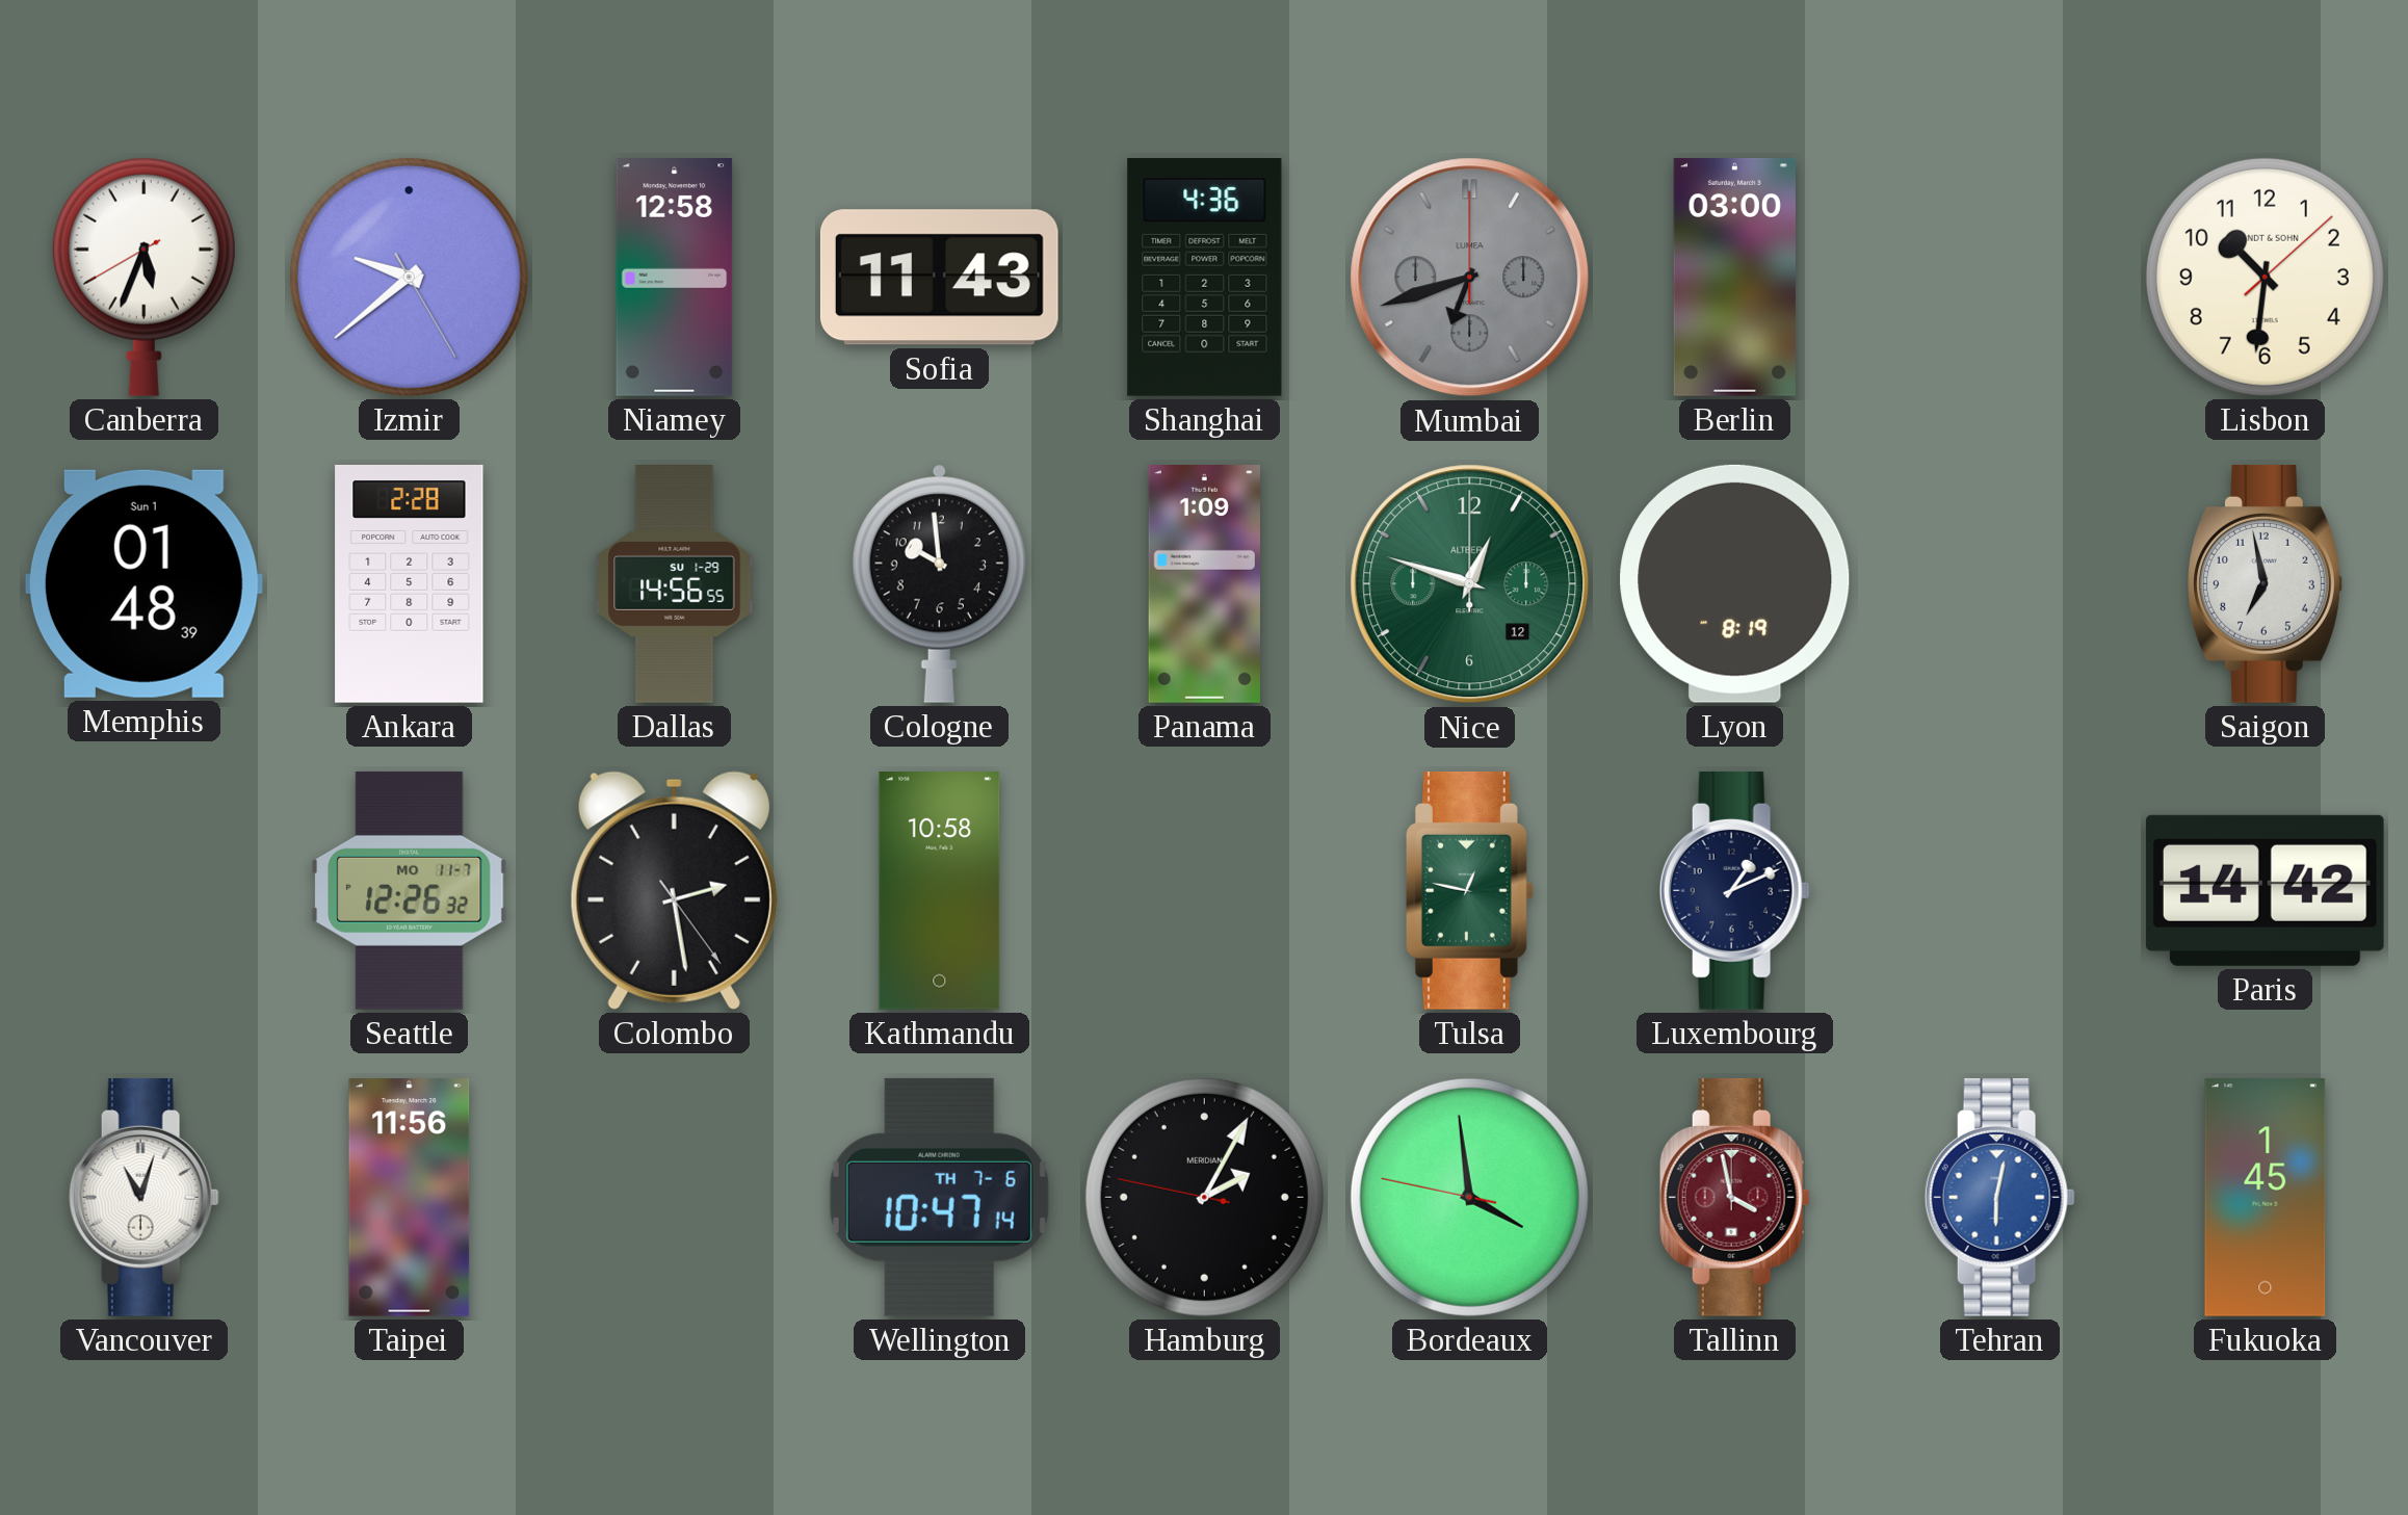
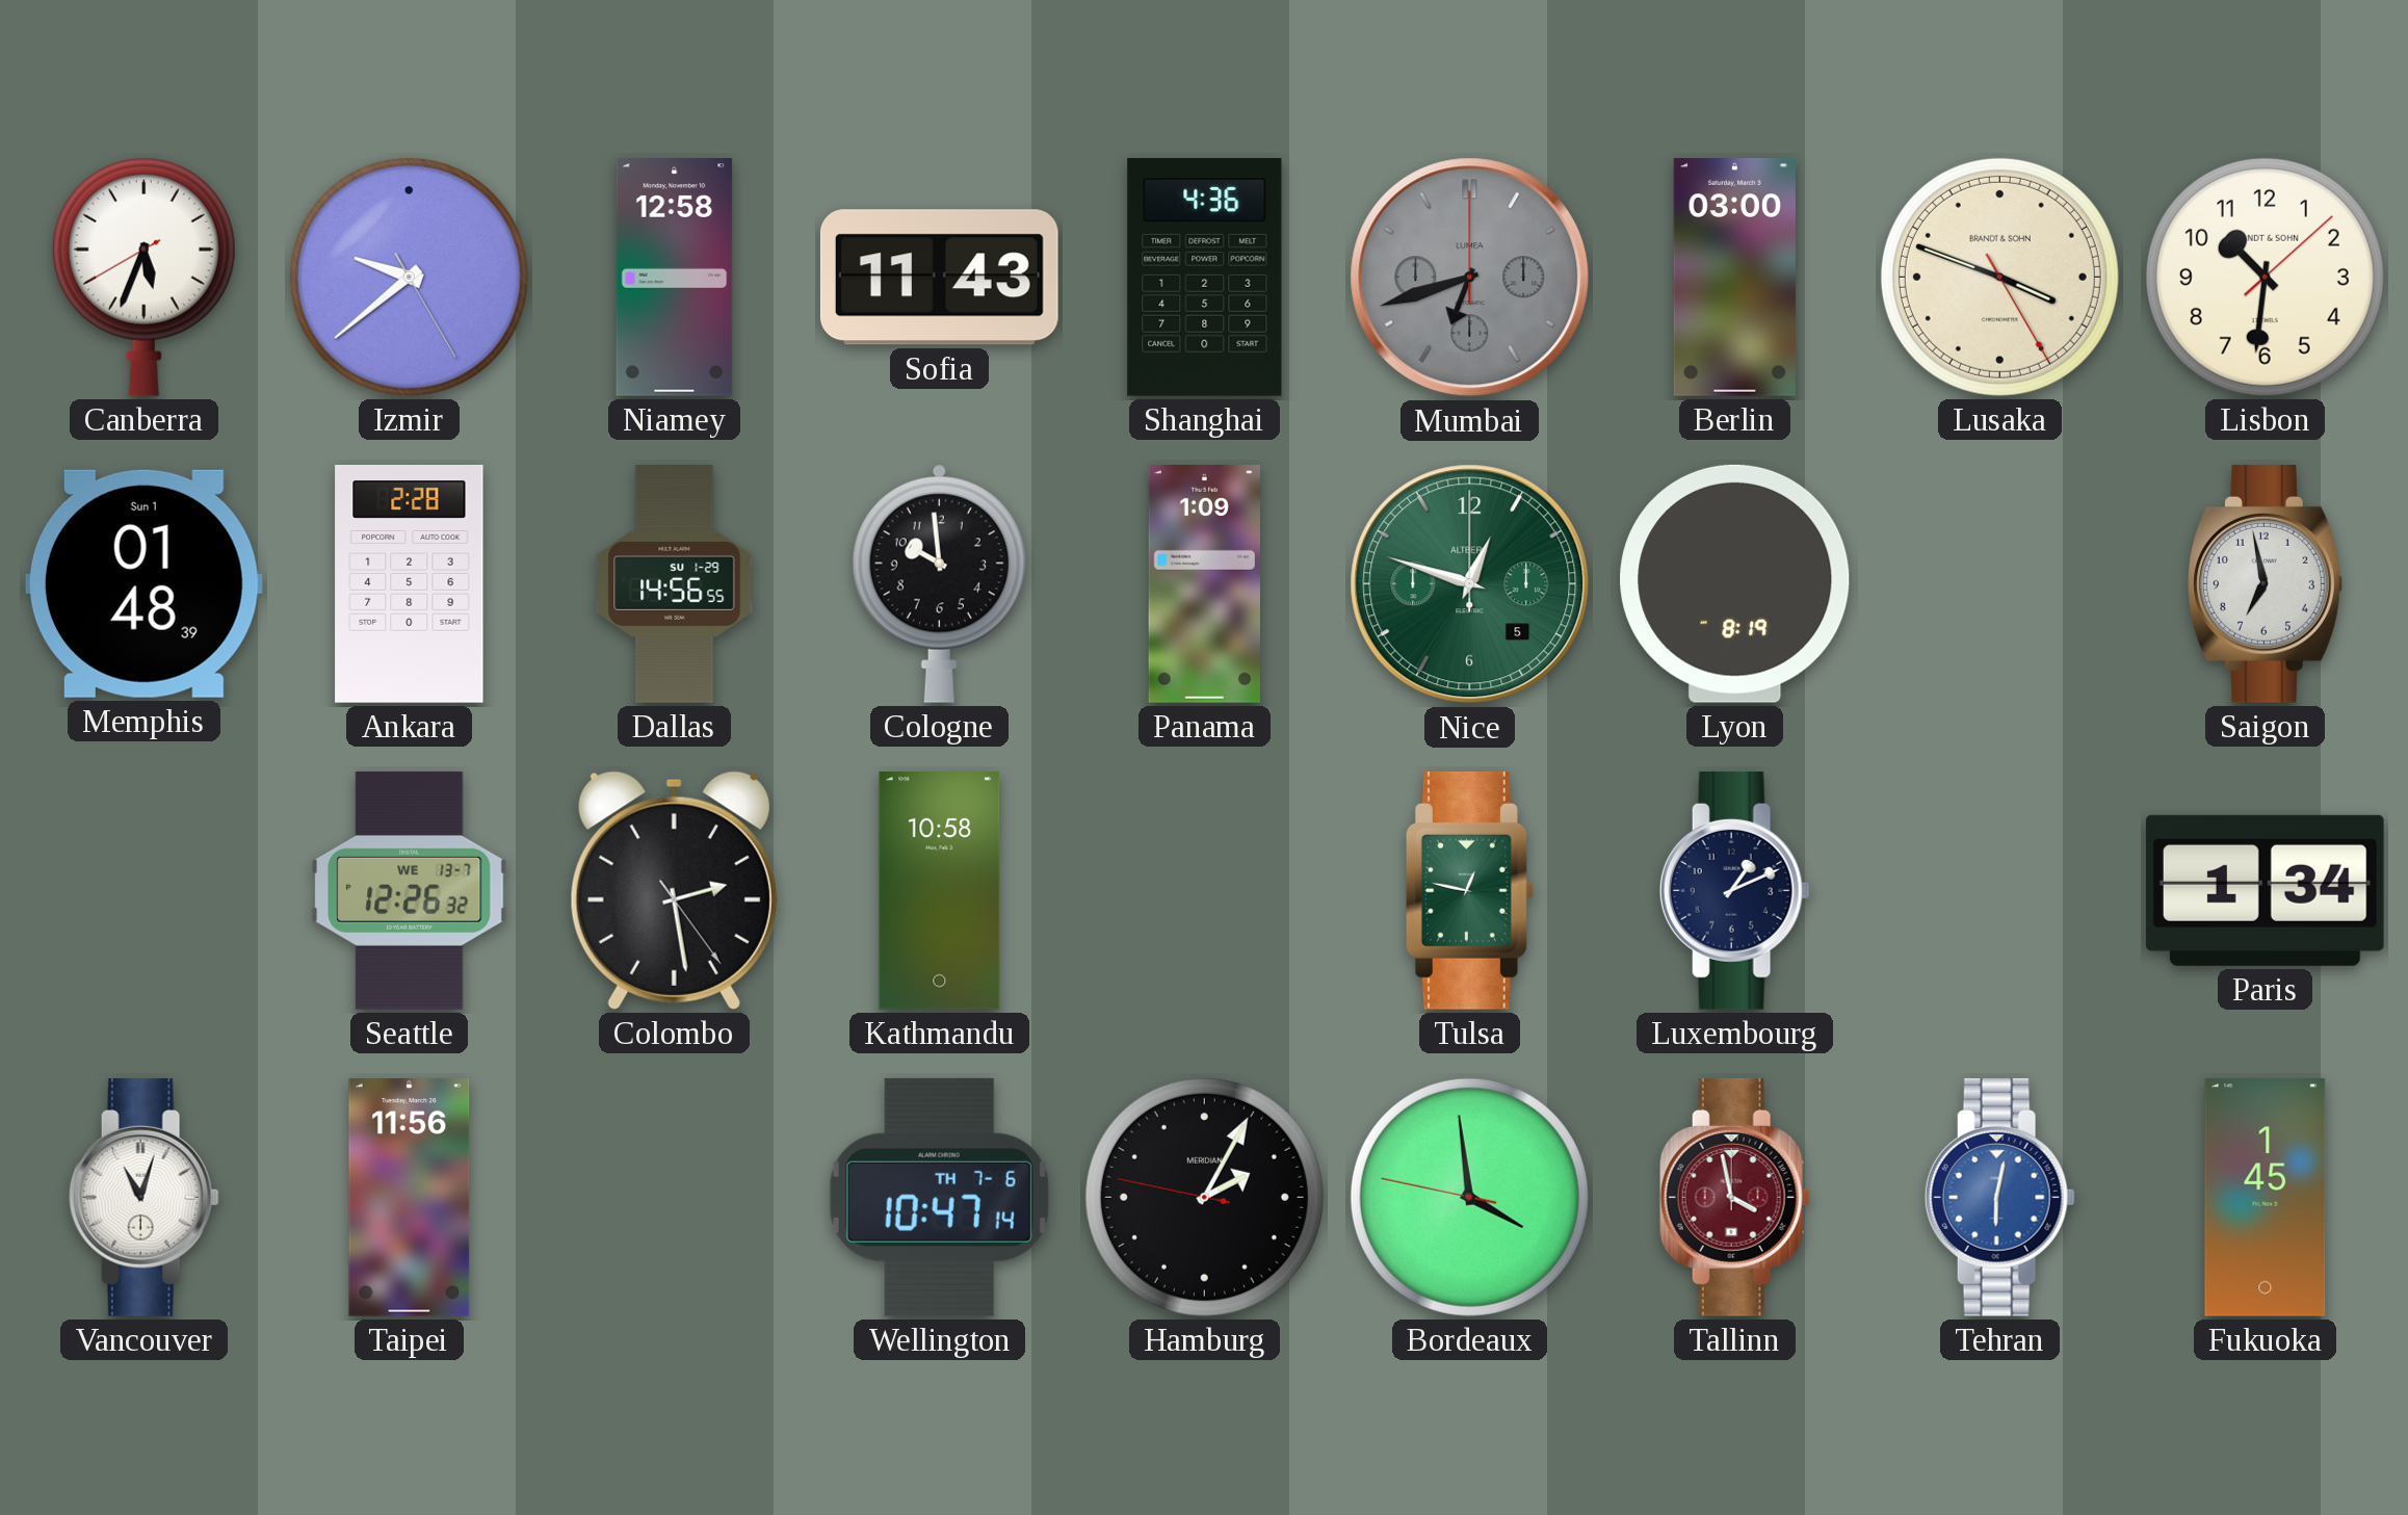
Lusaka: none -> 3:48
Nice date: 12 -> 5
Seattle date: MO 11-7 -> WE 13-7
Paris: 14:42 -> 1:34
